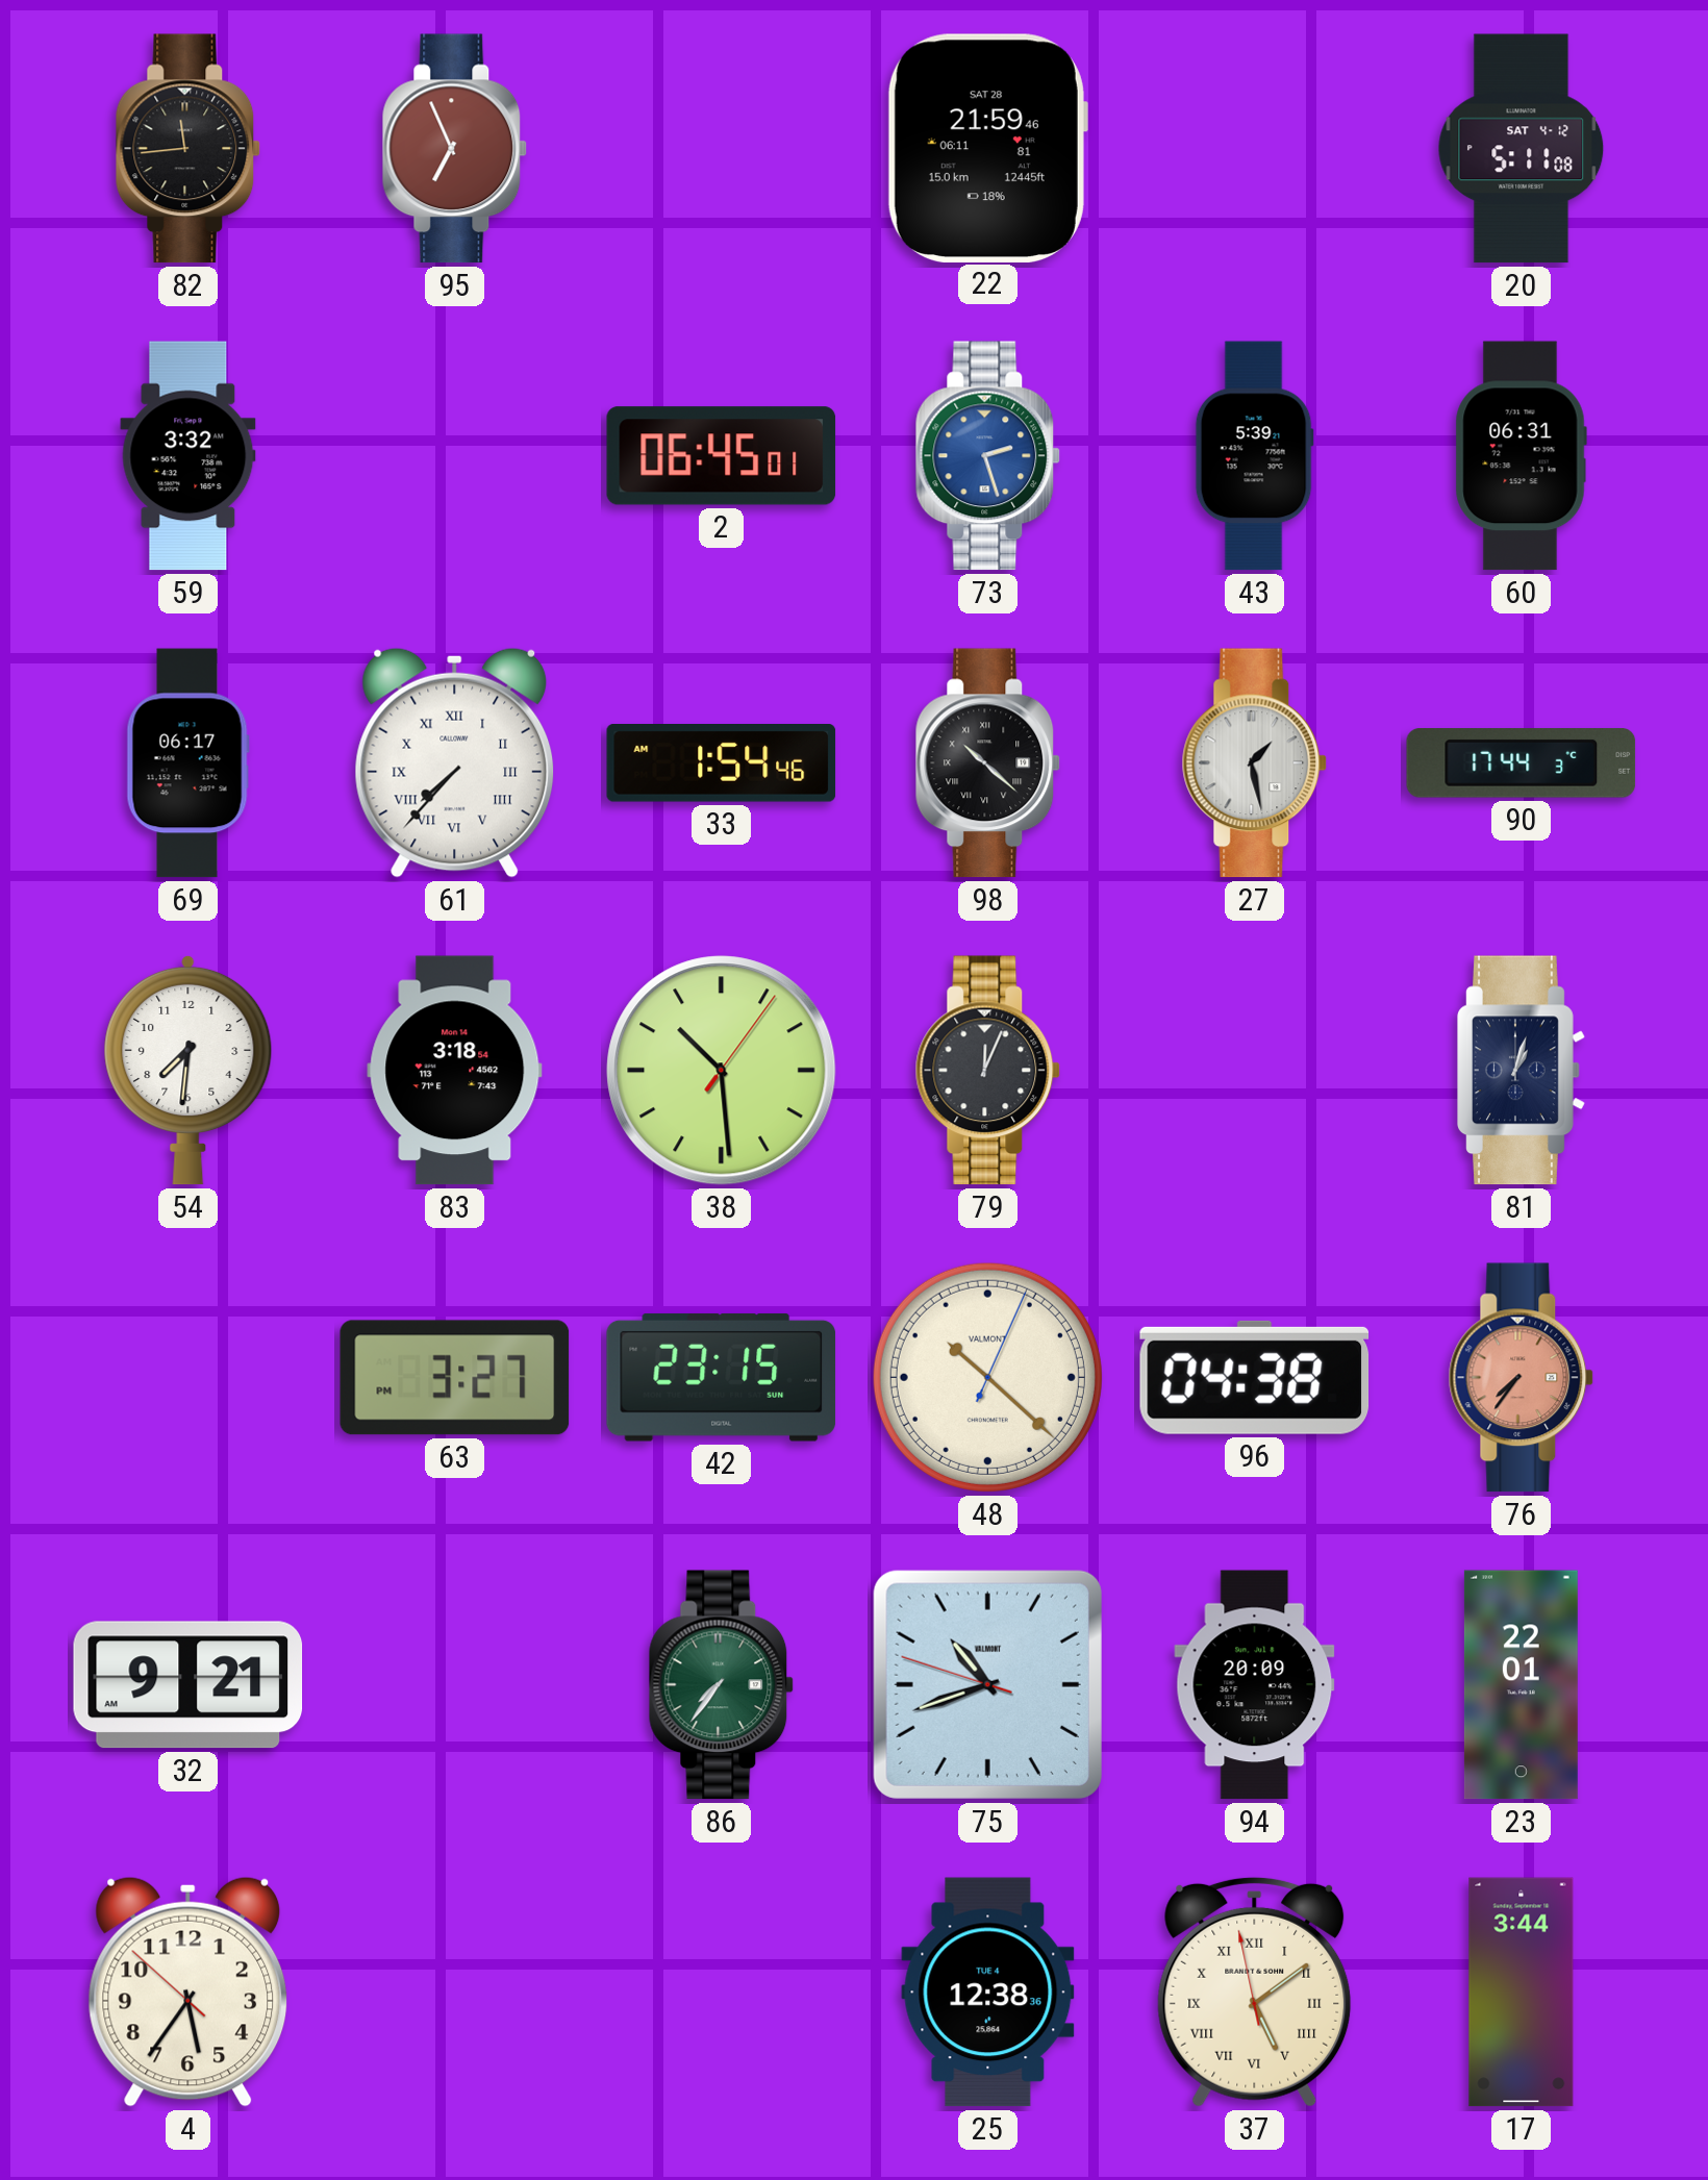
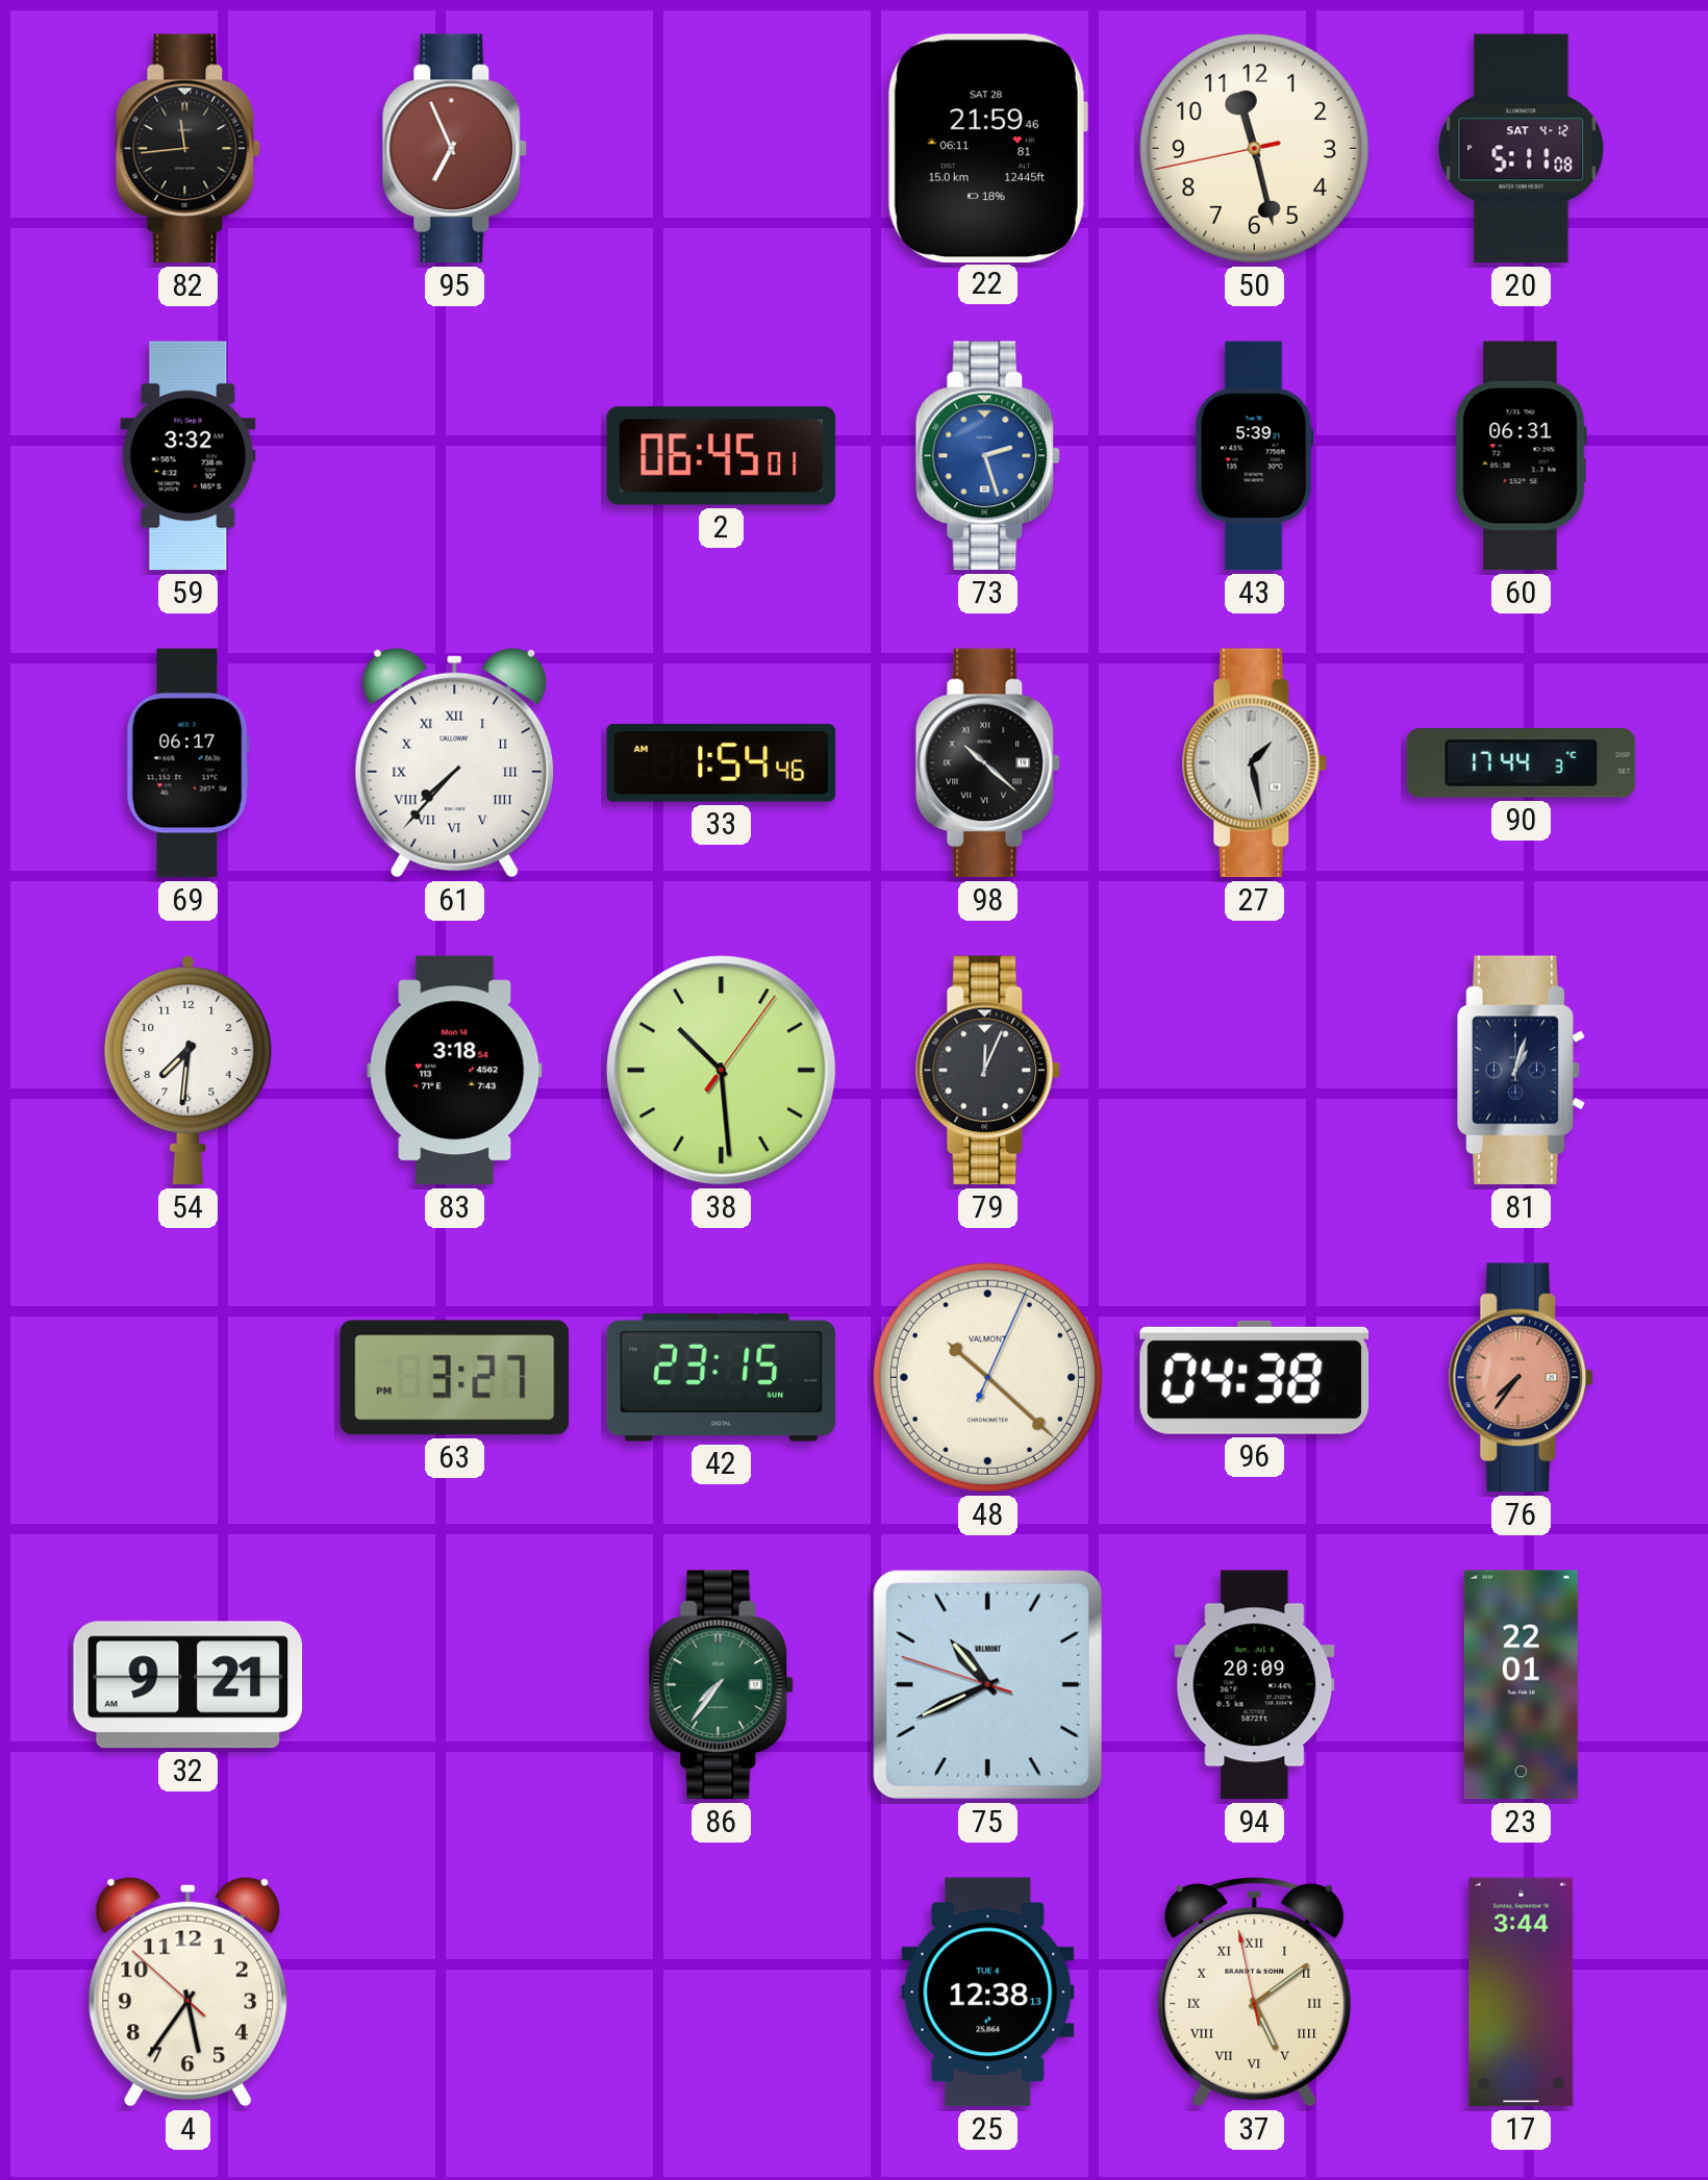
50: none -> 11:27
75: 10:41 -> 10:40
25: 12:38:36 -> 12:38:13
